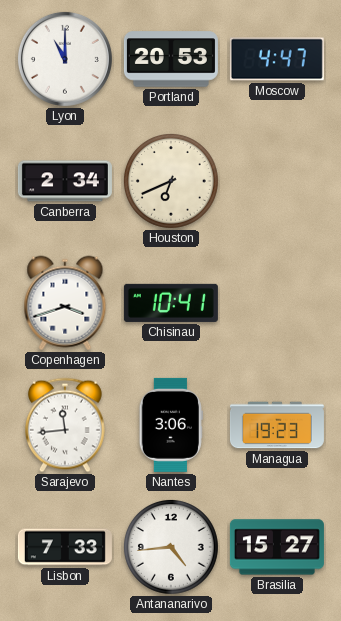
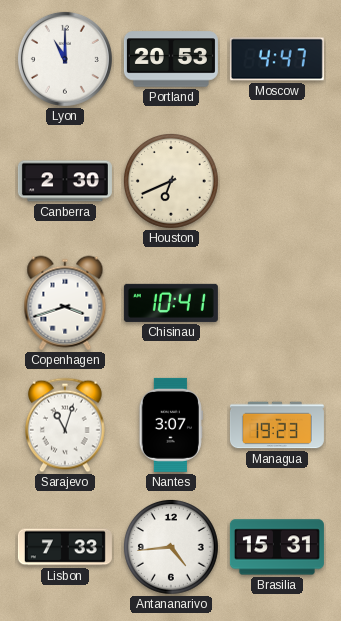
Canberra: 2:34 -> 2:30
Sarajevo: 11:44 -> 11:03
Nantes: 3:06 -> 3:07
Brasilia: 15:27 -> 15:31
